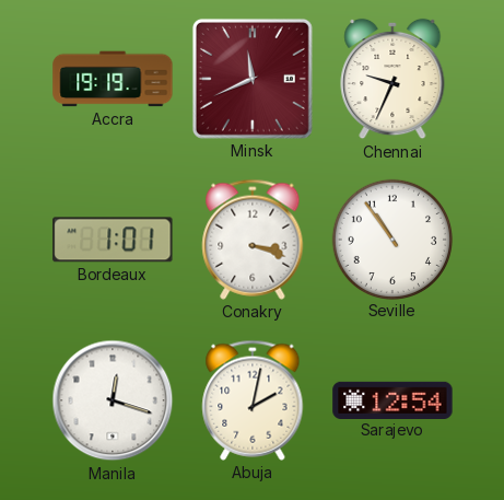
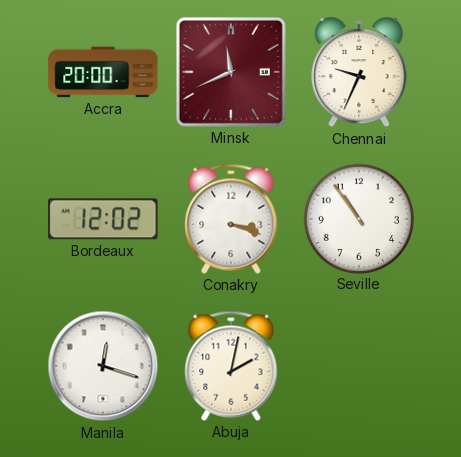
Accra: 19:19 -> 20:00
Bordeaux: 1:01 -> 12:02
Sarajevo: 12:54 -> none
